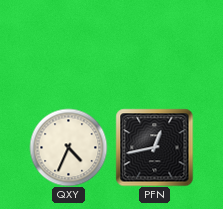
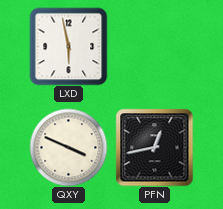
LXD: none -> 5:58
QXY: 4:34 -> 3:49
